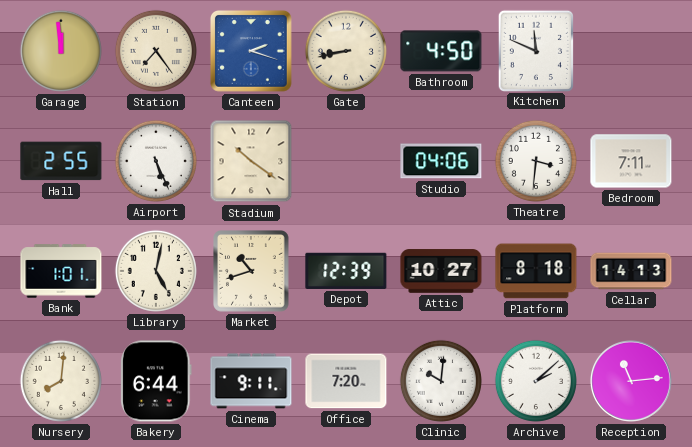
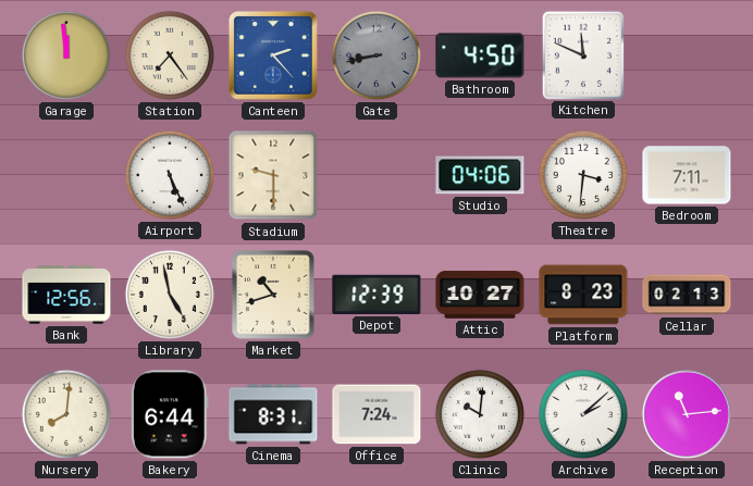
Canteen: 2:18 -> 2:23
Gate dial: cream -> grey
Hall: 2:55 -> none
Stadium: 10:21 -> 9:30
Bank: 1:01 -> 12:56
Library: 5:02 -> 4:58
Platform: 8:18 -> 8:23
Cellar: 14:13 -> 02:13
Cinema: 9:11 -> 8:31
Office: 7:20 -> 7:24
